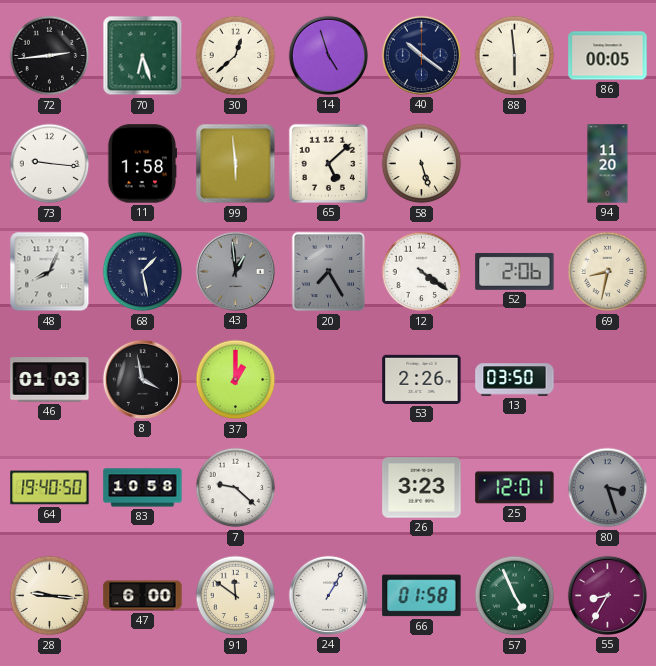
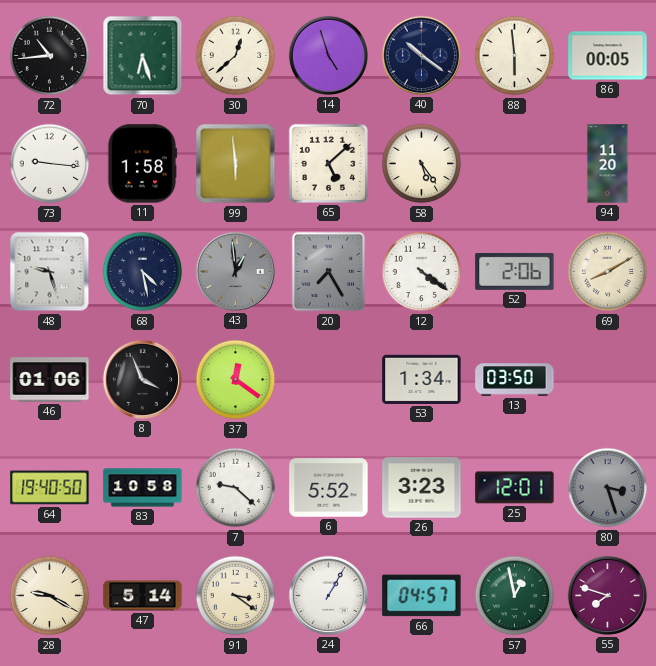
72: 2:44 -> 10:44
58: 5:27 -> 5:24
48: 8:04 -> 9:27
68: 1:28 -> 4:28
69: 8:32 -> 8:10
46: 01:03 -> 01:06
8: 3:58 -> 3:56
37: 1:00 -> 12:21
53: 2:26 -> 1:34
6: none -> 5:52
28: 9:16 -> 9:20
47: 6:00 -> 5:14
91: 11:51 -> 3:21
66: 01:58 -> 04:57
57: 4:56 -> 12:58
55: 8:35 -> 7:48
